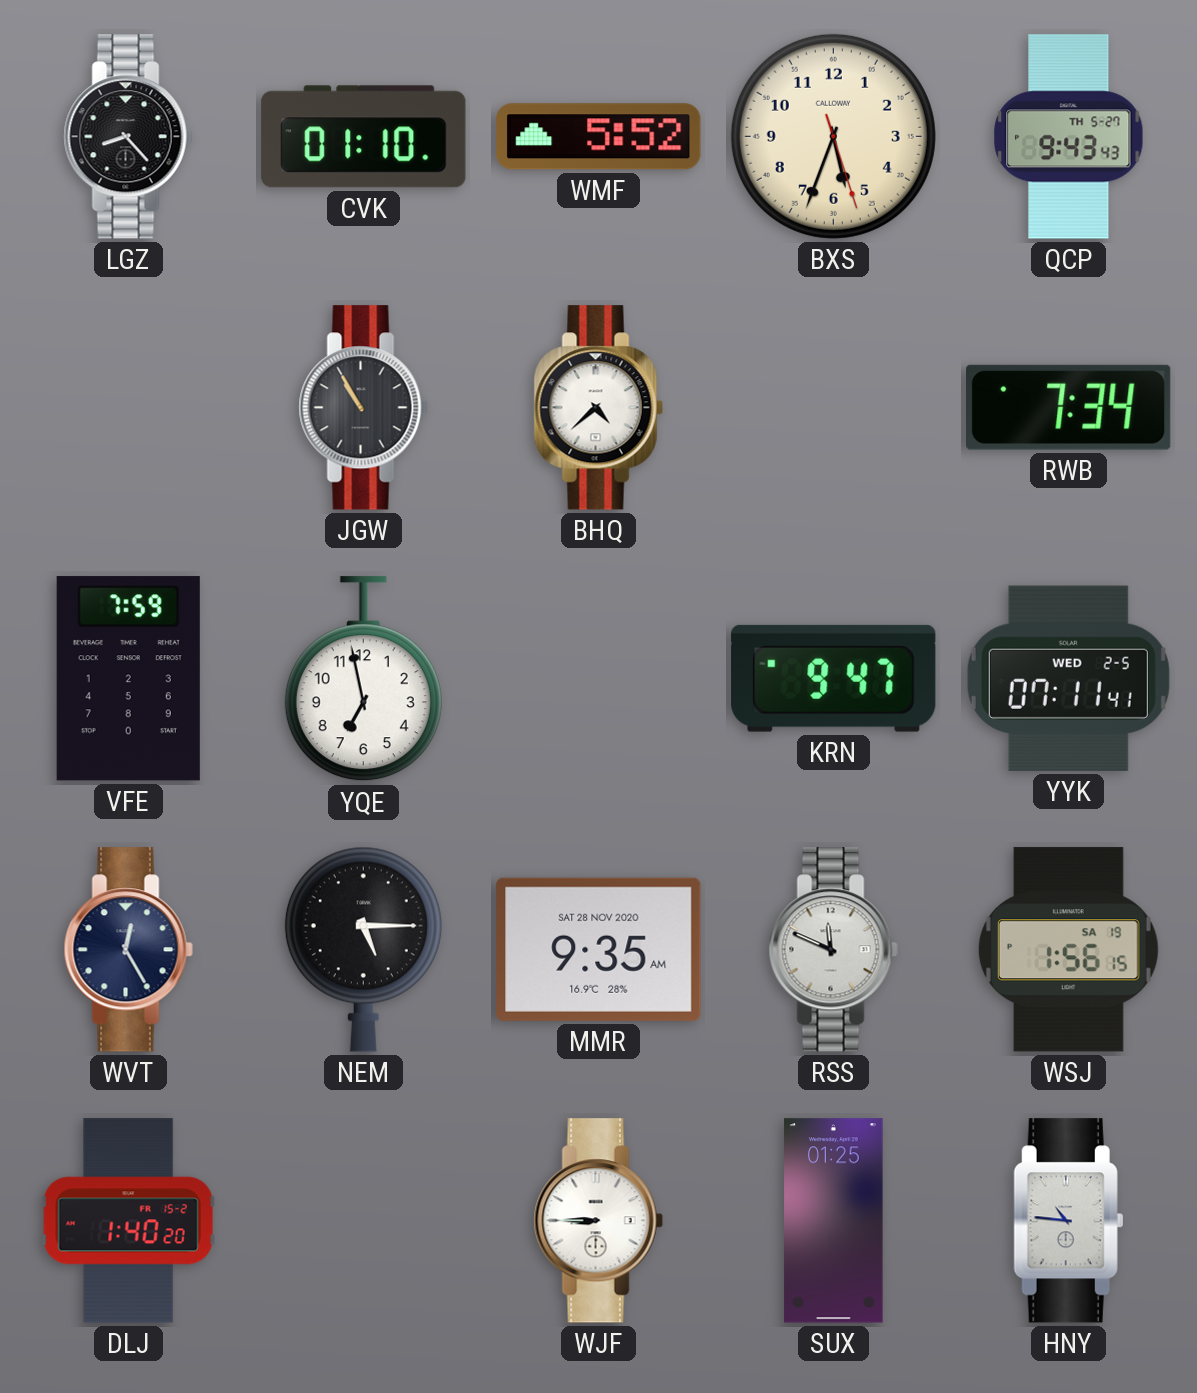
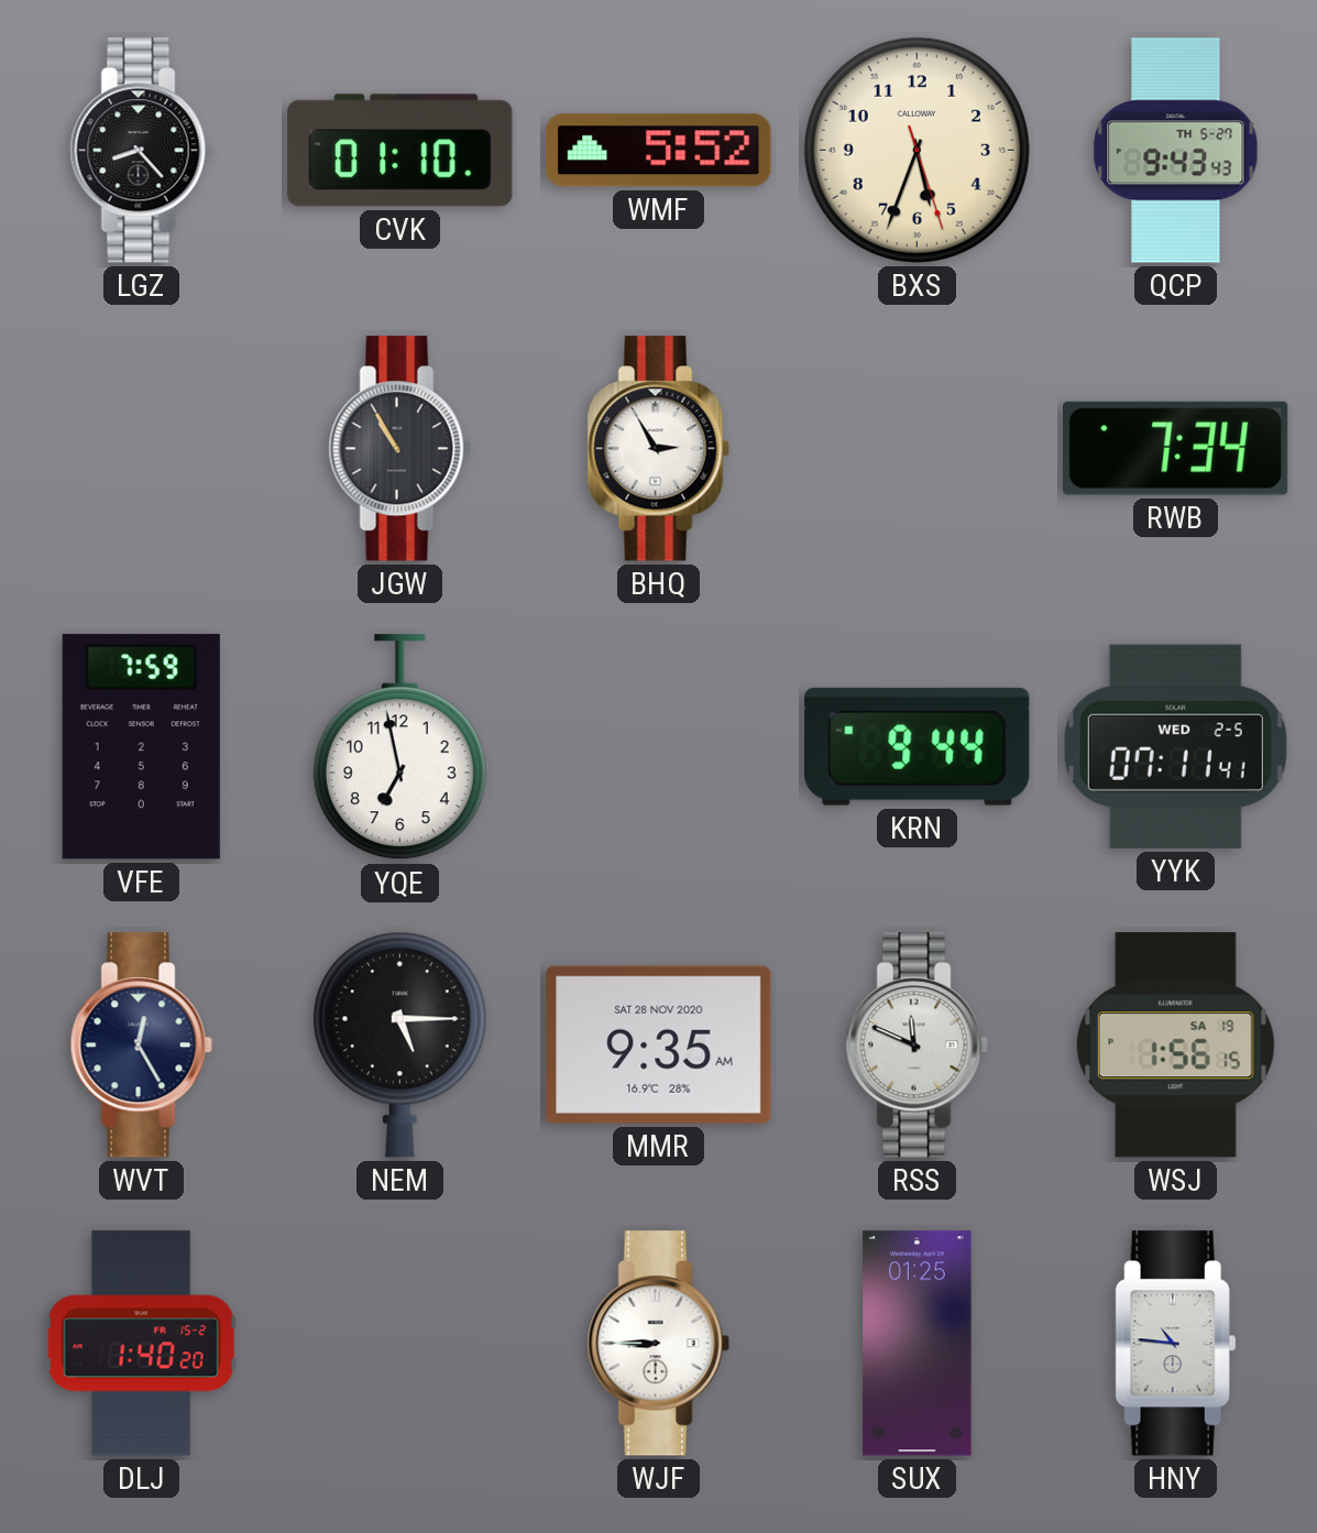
BHQ: 4:38 -> 2:55
KRN: 9:47 -> 9:44
